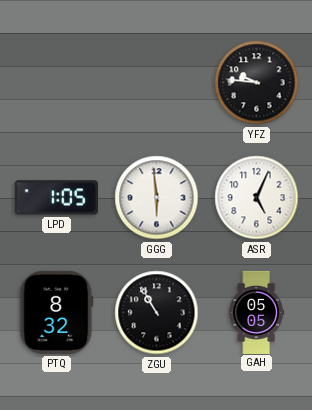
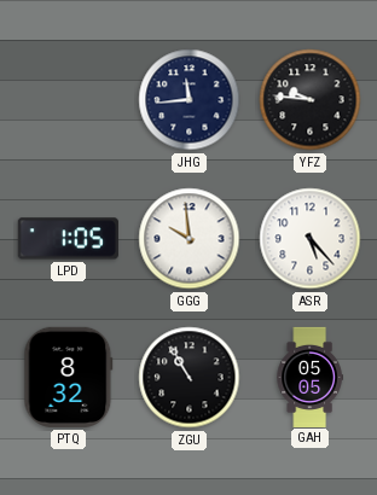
JHG: none -> 11:44
GGG: 5:59 -> 9:59
ASR: 5:04 -> 5:23
